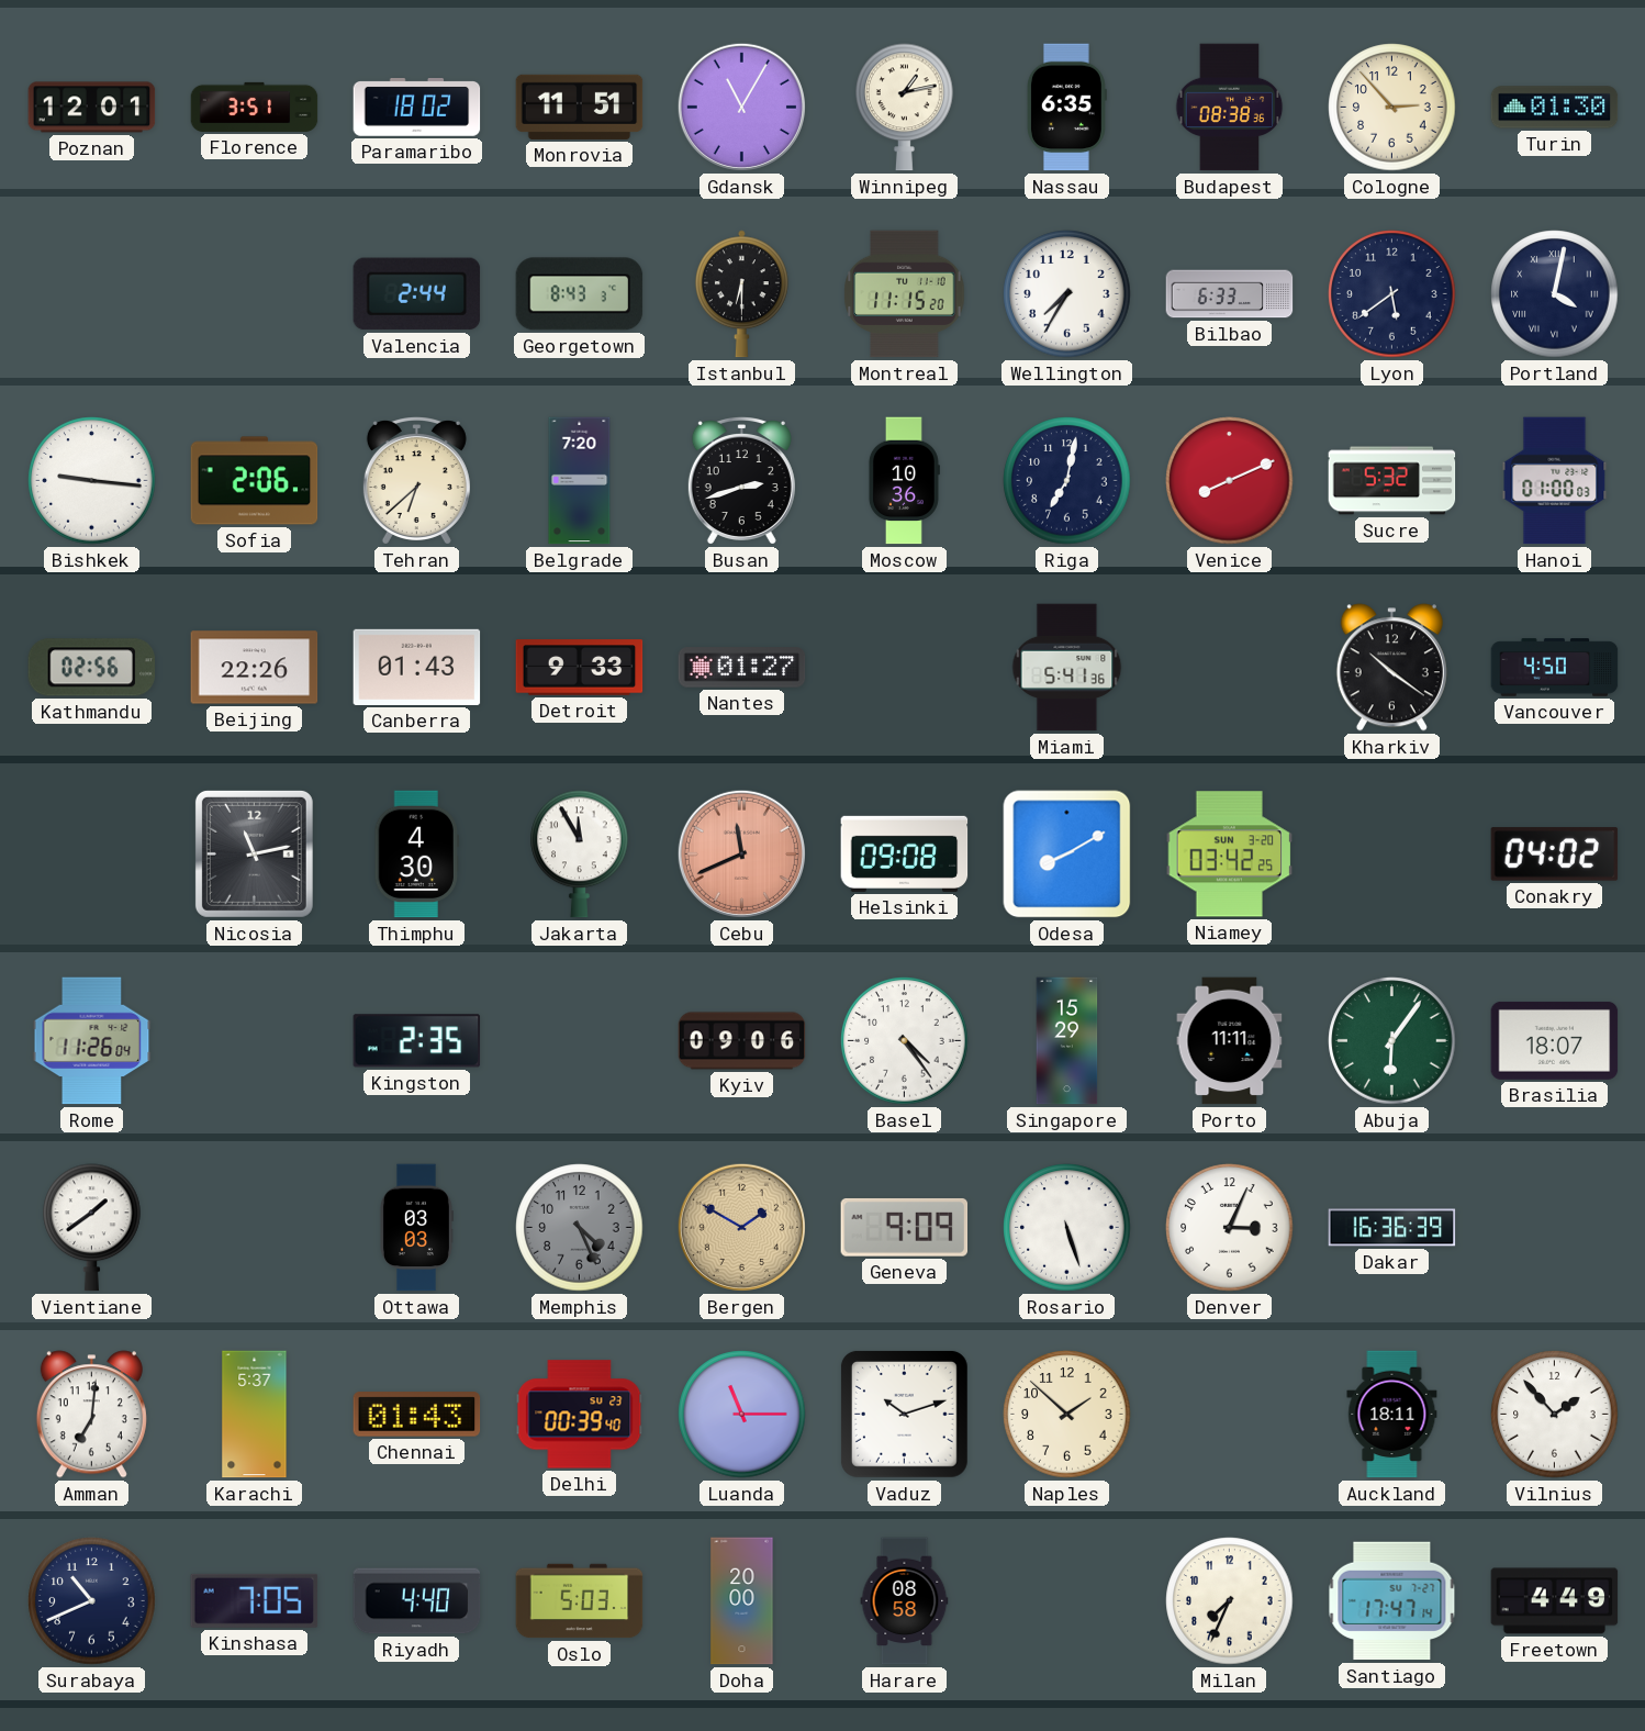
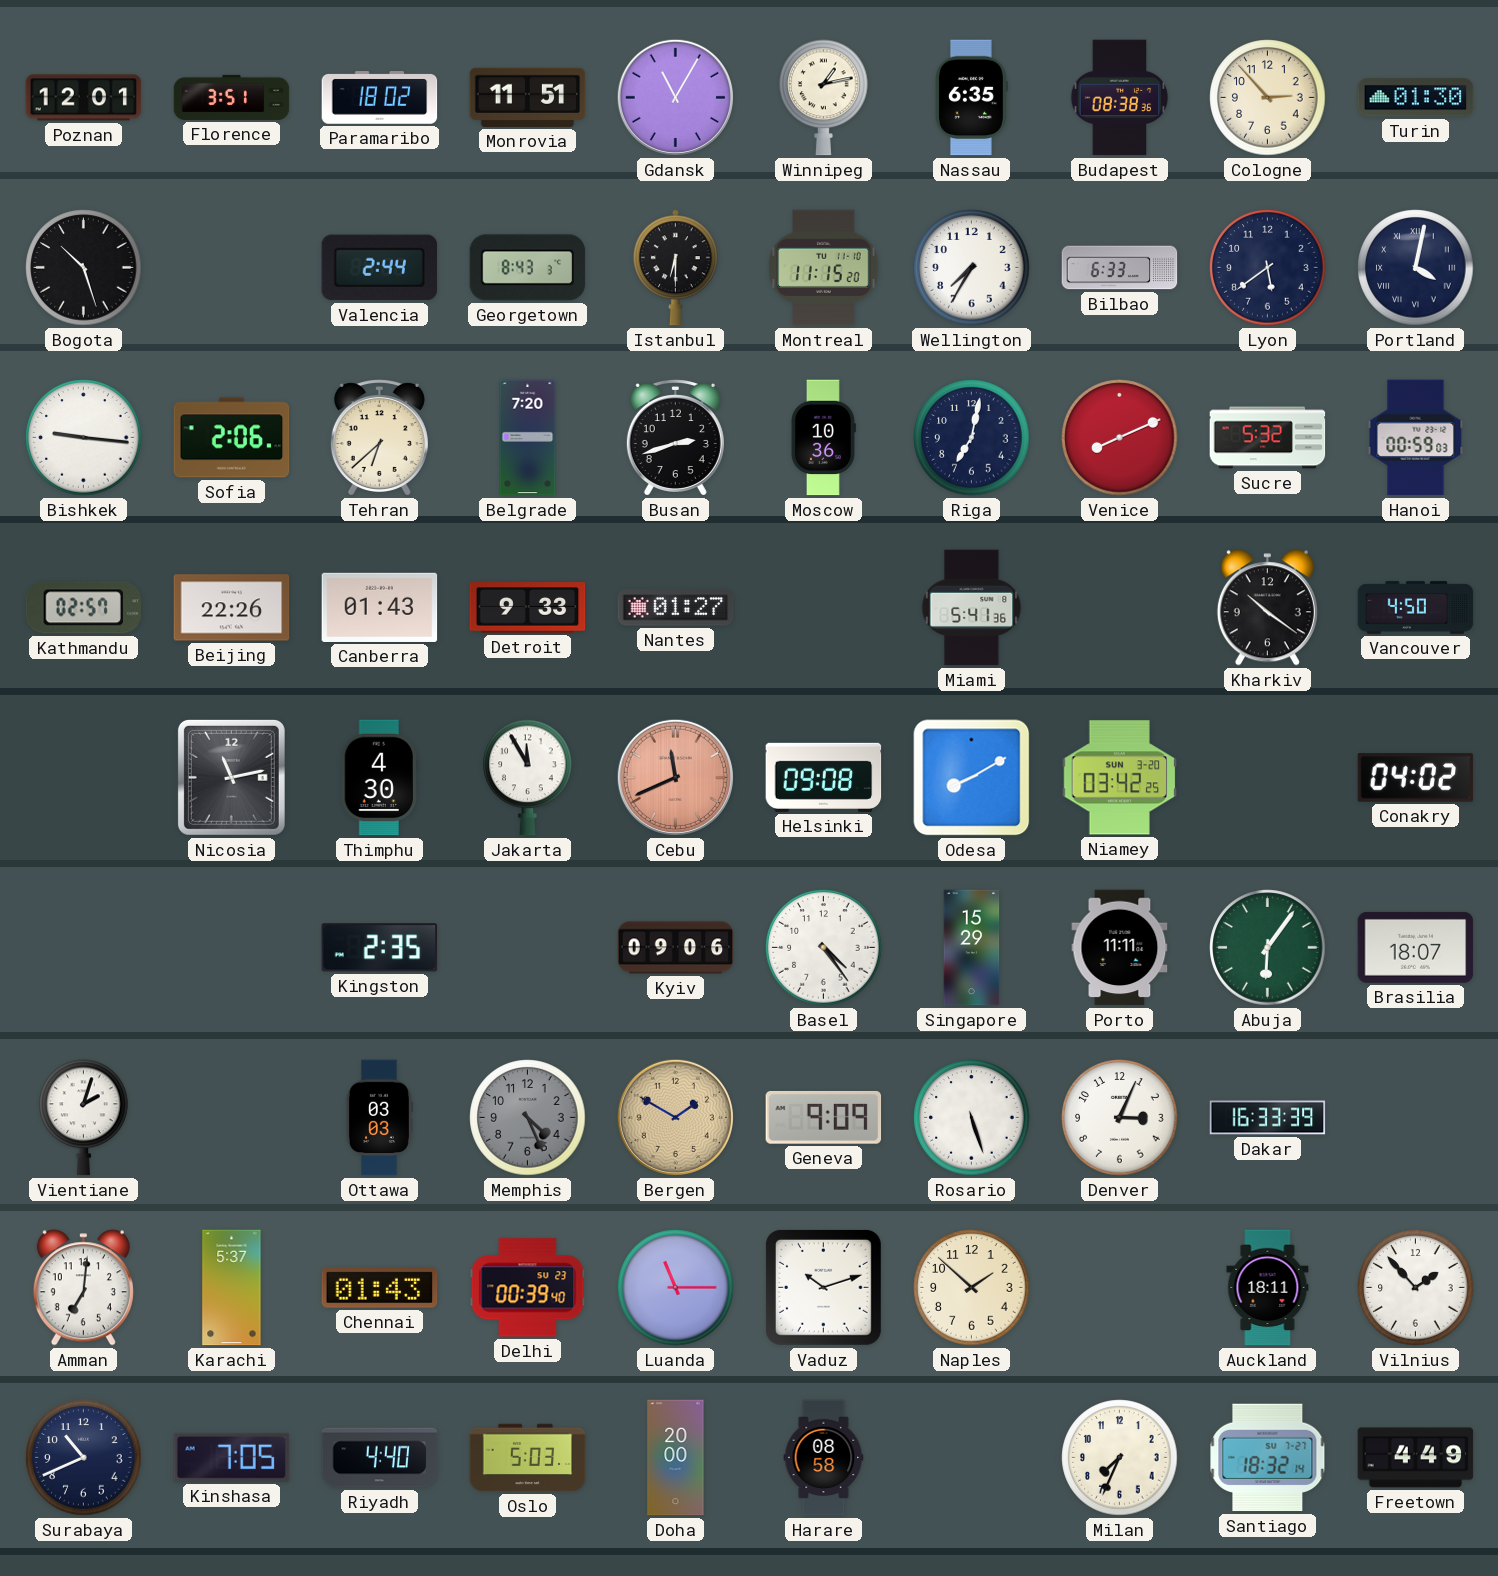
Bogota: none -> 10:27
Hanoi: 01:00 -> 00:59
Kathmandu: 02:56 -> 02:57
Rome: 11:26 -> none
Vientiane: 1:39 -> 2:03
Dakar: 16:36 -> 16:33
Santiago: 17:47 -> 18:32
